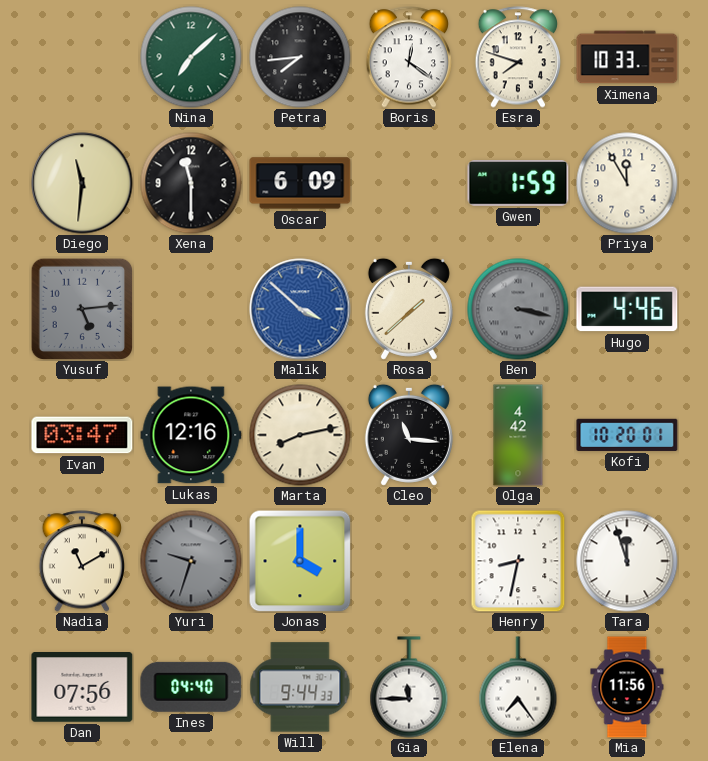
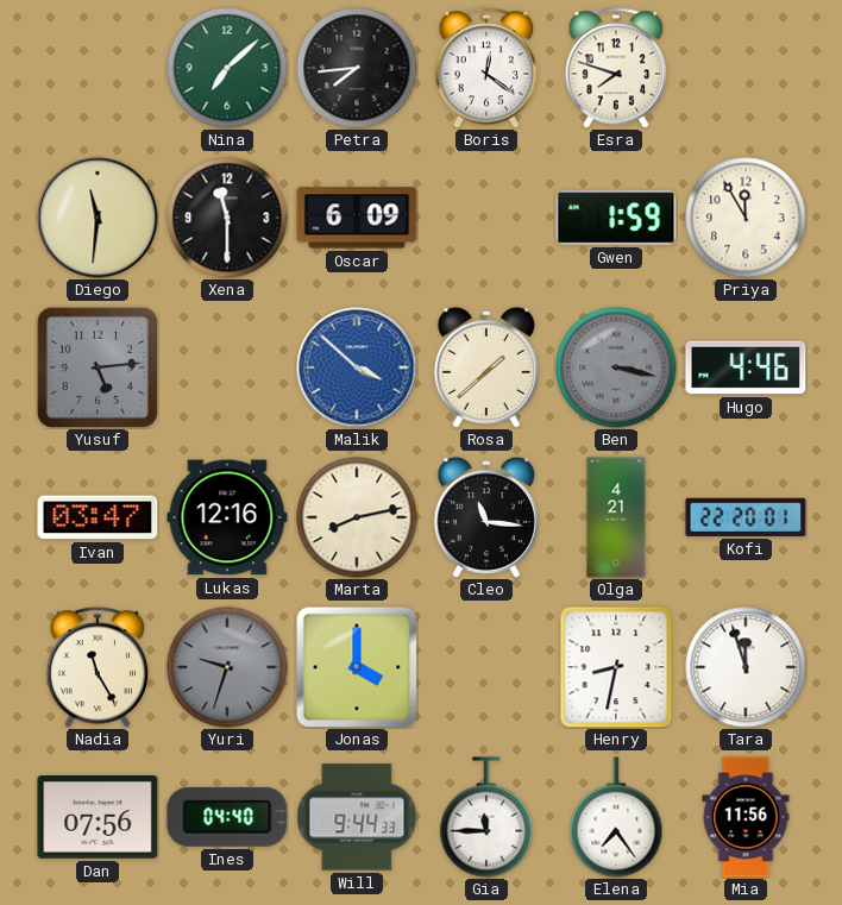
Ximena: 10:33 -> none
Olga: 4:42 -> 4:21
Kofi: 10:20 -> 22:20
Nadia: 11:10 -> 11:25
